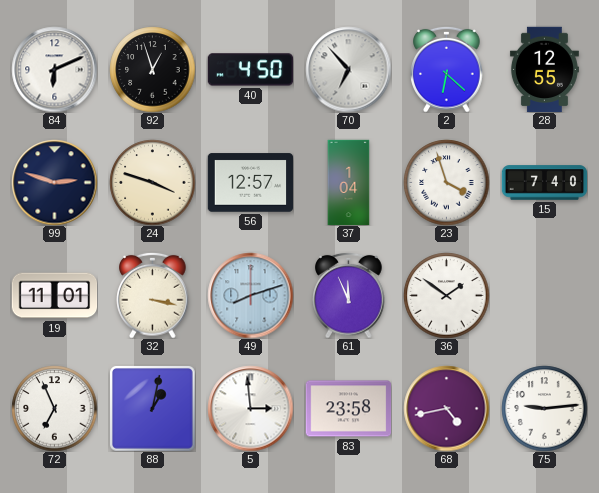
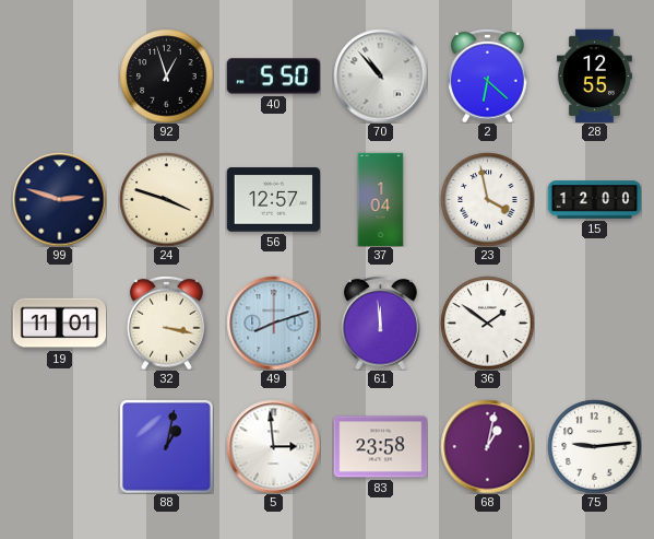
84: 6:11 -> none
40: 4:50 -> 5:50
70: 6:53 -> 10:53
23: 3:57 -> 3:58
15: 7:40 -> 12:00
61: 11:56 -> 11:59
72: 6:56 -> none
68: 4:43 -> 1:02
